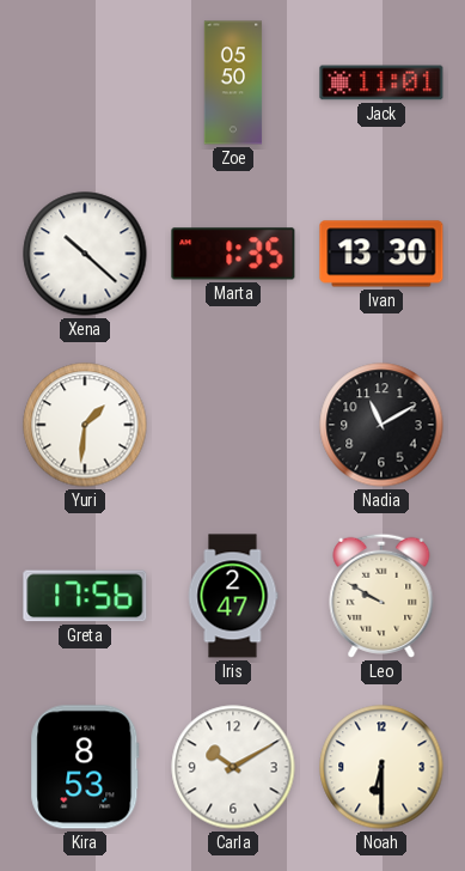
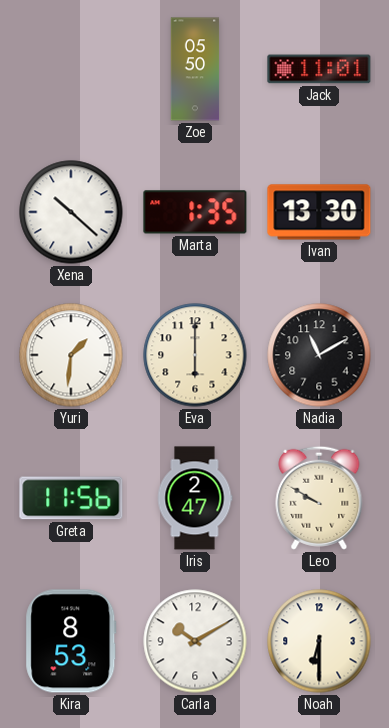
Eva: none -> 6:00
Greta: 17:56 -> 11:56
